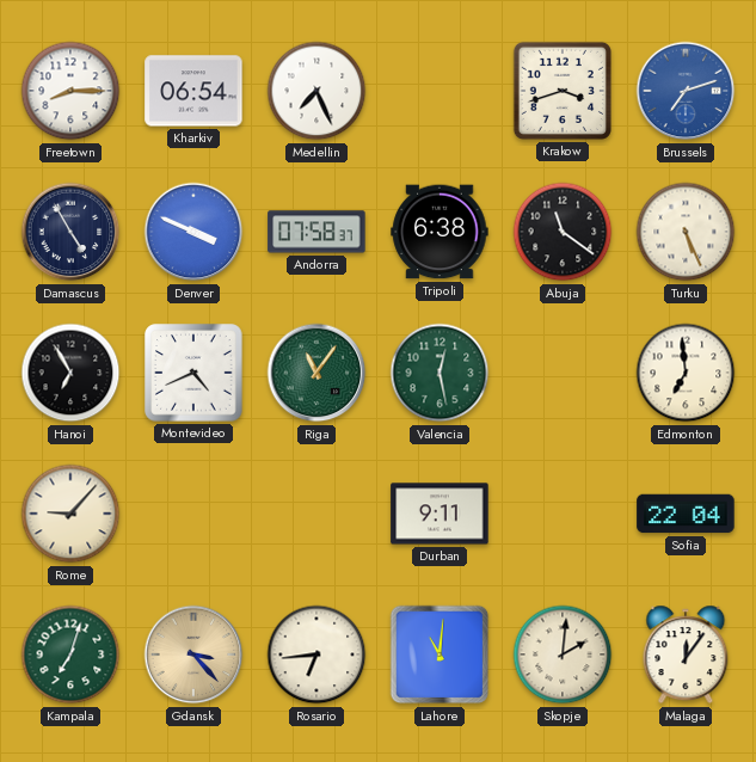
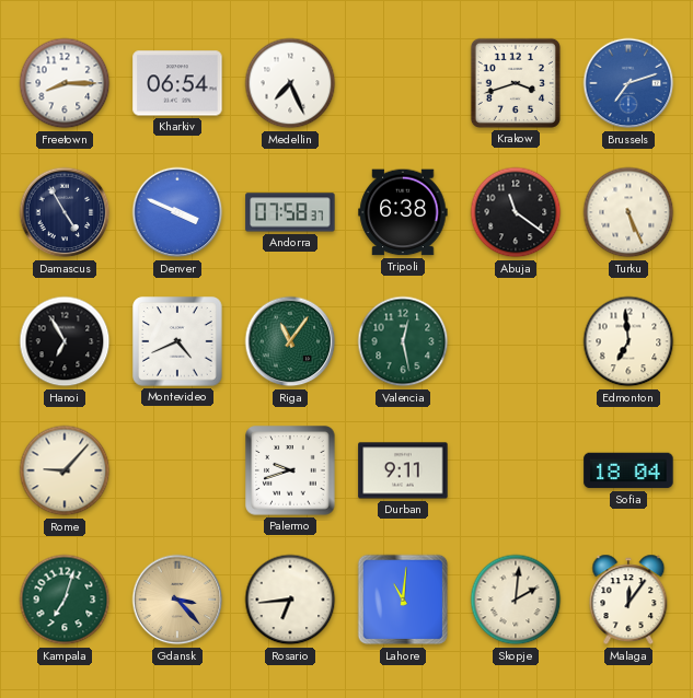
Palermo: none -> 9:42
Sofia: 22:04 -> 18:04
